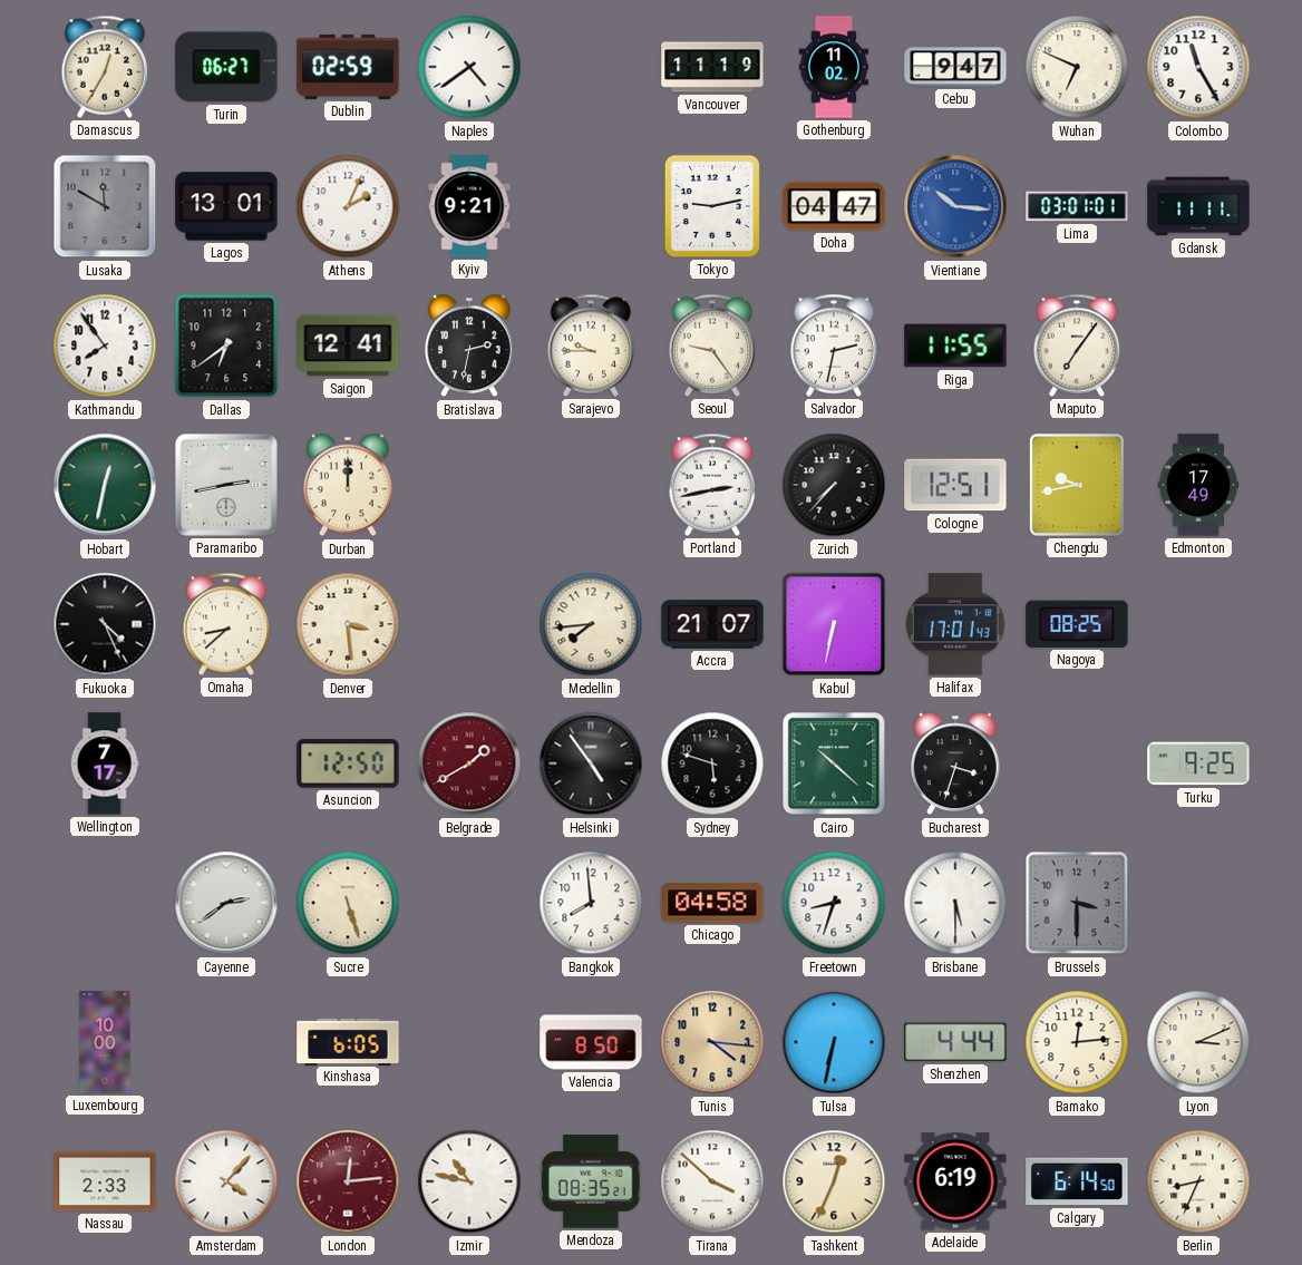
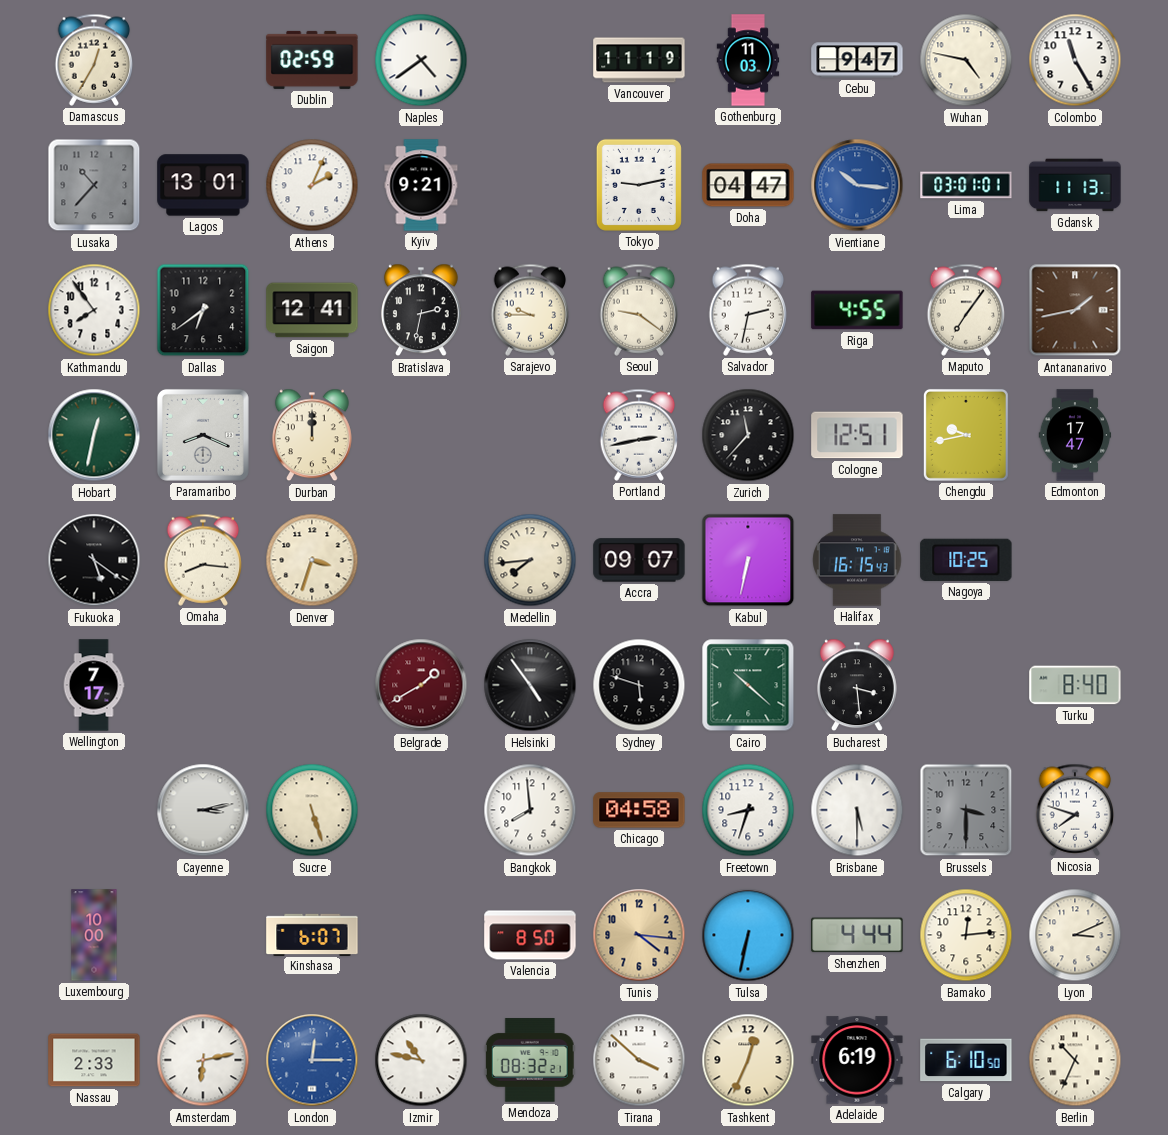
Turin: 06:27 -> none
Gothenburg: 11:02 -> 11:03
Wuhan: 6:49 -> 4:47
Lusaka: 11:50 -> 10:37
Gdansk: 11:11 -> 11:13
Seoul: 9:24 -> 9:21
Riga: 11:55 -> 4:55
Antananarivo: none -> 1:43
Paramaribo: 2:43 -> 8:19
Zurich: 7:37 -> 11:37
Edmonton: 17:49 -> 17:47
Fukuoka: 4:26 -> 5:21
Omaha: 8:38 -> 8:16
Denver: 3:29 -> 3:33
Accra: 21:07 -> 09:07
Halifax: 17:01 -> 16:15
Nagoya: 08:25 -> 10:25
Asuncion: 12:50 -> none
Bucharest: 3:33 -> 3:29
Turku: 9:25 -> 8:40
Cayenne: 2:39 -> 3:13
Nicosia: none -> 7:48
Kinshasa: 6:05 -> 6:07
Amsterdam: 4:07 -> 6:13
London: 12:14 -> 12:15
London dial: burgundy -> blue
Mendoza: 08:35 -> 08:32
Calgary: 6:14 -> 6:10
Berlin: 8:34 -> 10:34
